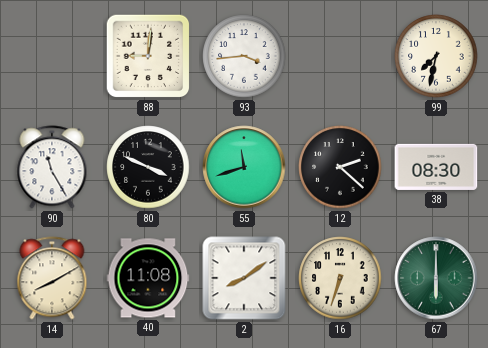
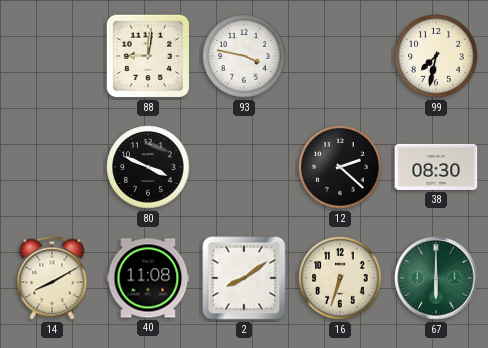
93: 3:44 -> 3:47
90: 11:25 -> none
55: 11:42 -> none
